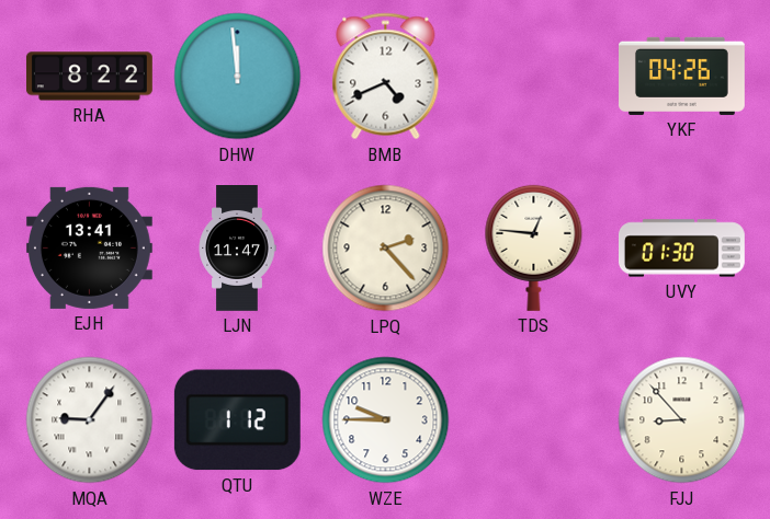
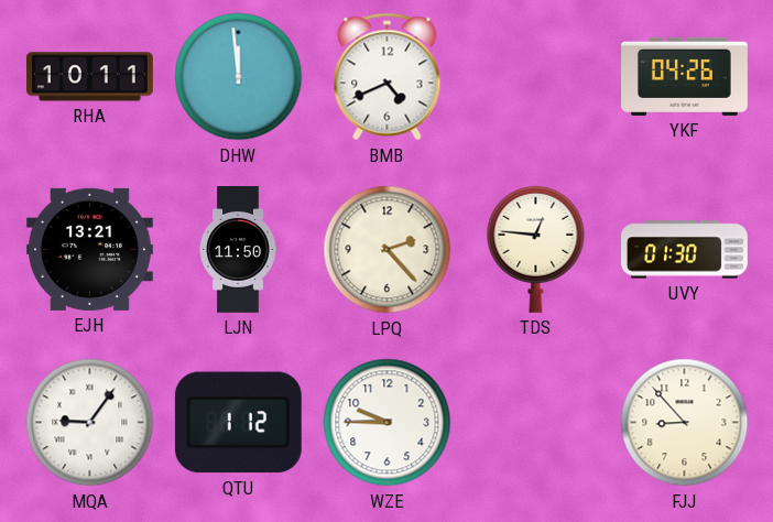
RHA: 8:22 -> 10:11
EJH: 13:41 -> 13:21
LJN: 11:47 -> 11:50
